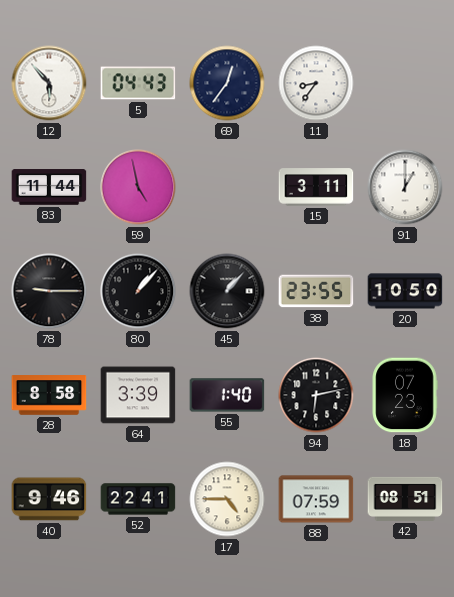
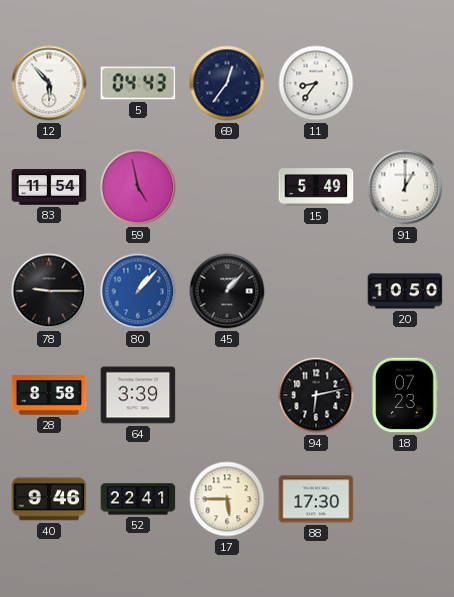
83: 11:44 -> 11:54
15: 3:11 -> 5:49
80 dial: black -> blue
38: 23:55 -> none
55: 1:40 -> none
17: 4:45 -> 5:45
88: 07:59 -> 17:30
42: 08:51 -> none
